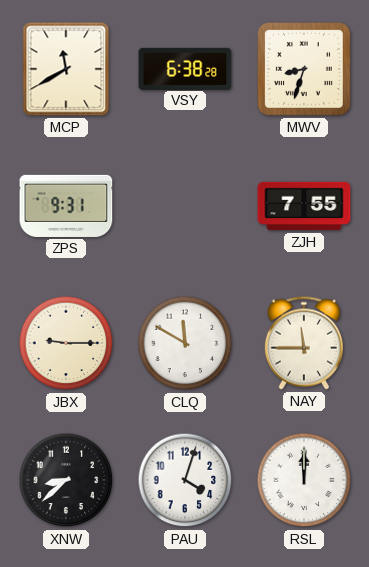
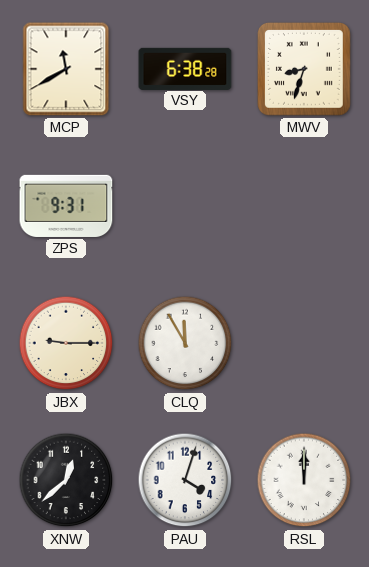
ZJH: 7:55 -> none
CLQ: 11:50 -> 11:55
NAY: 11:45 -> none
XNW: 8:38 -> 12:38
